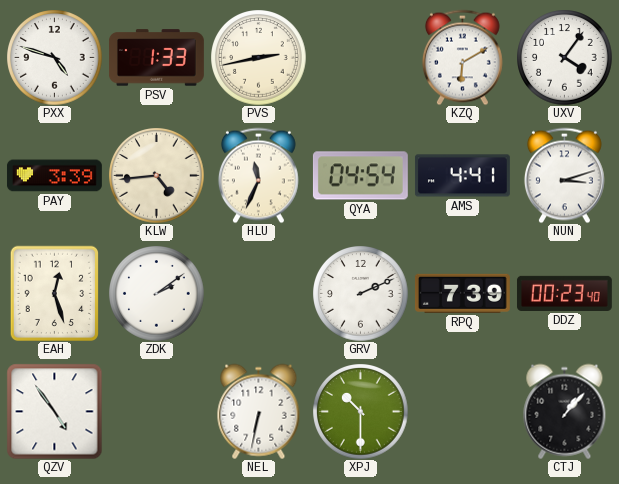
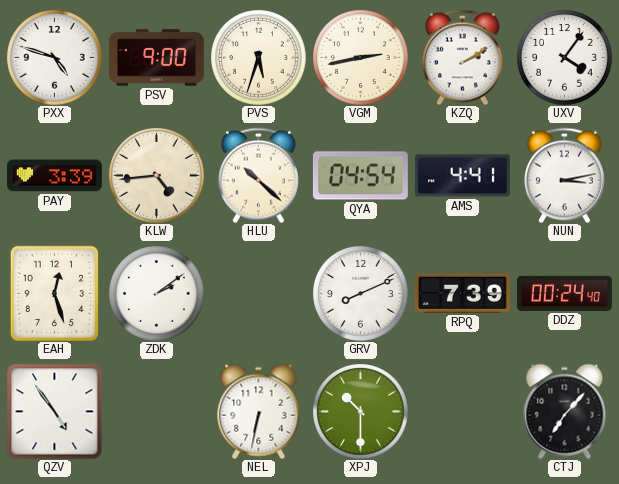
PSV: 1:33 -> 9:00
PVS: 2:43 -> 5:33
VGM: none -> 2:43
KZQ: 6:10 -> 2:10
HLU: 11:34 -> 10:22
NUN: 3:12 -> 3:13
GRV: 2:11 -> 8:11
DDZ: 00:23 -> 00:24
CTJ: 1:07 -> 7:07
